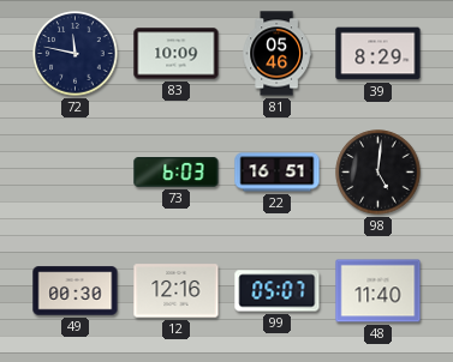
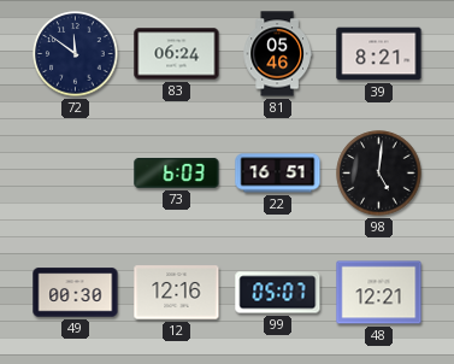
72: 11:47 -> 11:51
83: 10:09 -> 06:24
39: 8:29 -> 8:21
48: 11:40 -> 12:21
